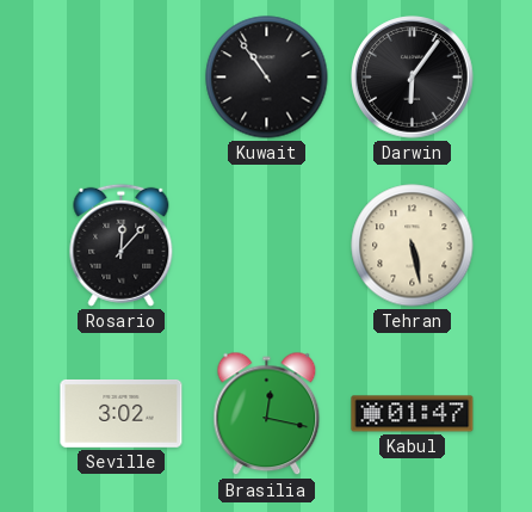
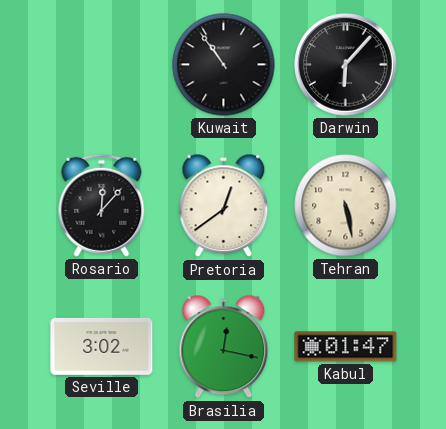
Darwin: 6:06 -> 6:07
Pretoria: none -> 12:39
